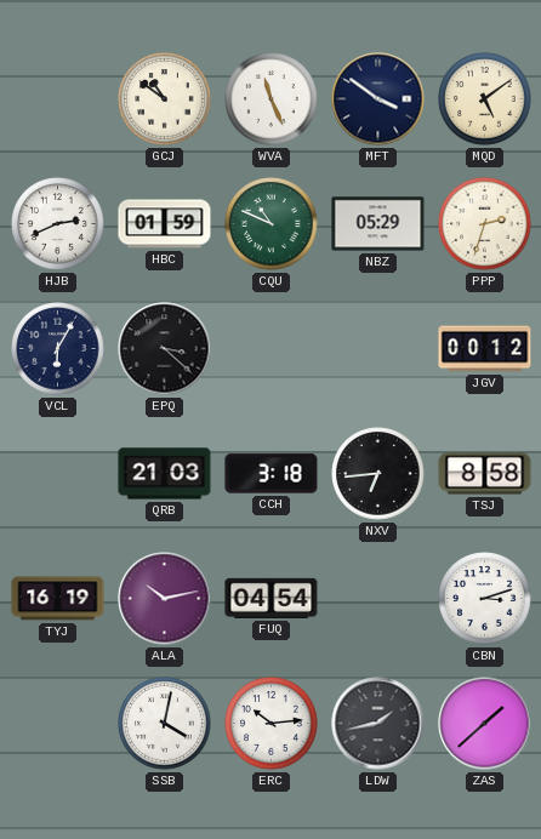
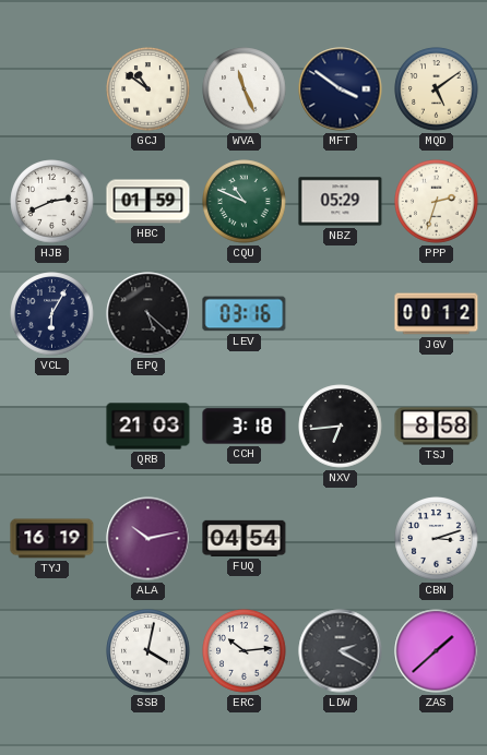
EPQ: 3:22 -> 5:22
LEV: none -> 03:16
LDW: 1:43 -> 2:20
